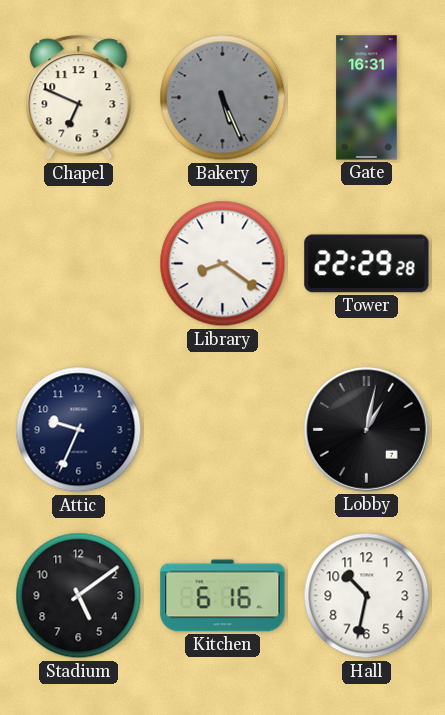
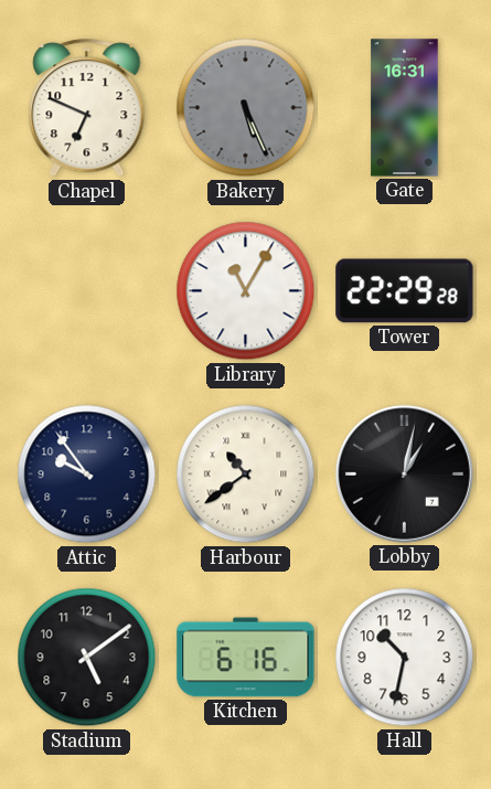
Library: 8:21 -> 11:05
Attic: 9:34 -> 9:54
Harbour: none -> 10:39
